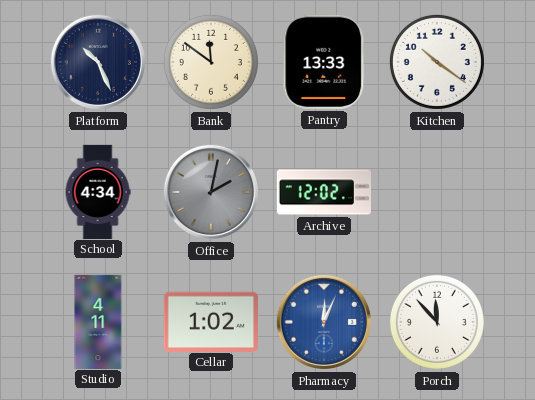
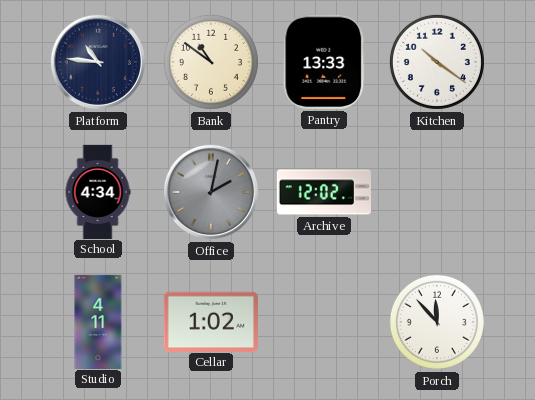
Platform: 10:26 -> 10:46
Bank: 11:51 -> 10:51
Pharmacy: 12:04 -> none
